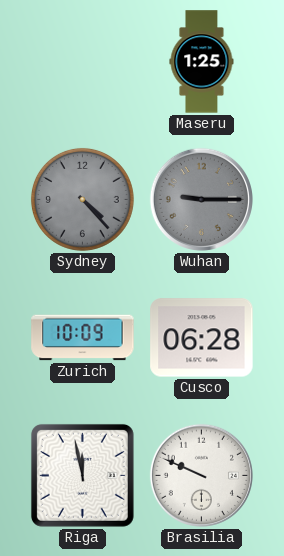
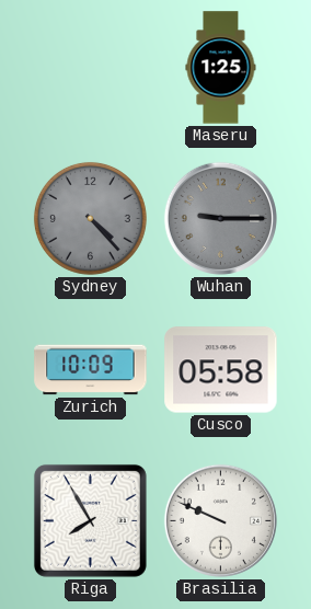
Cusco: 06:28 -> 05:58
Riga: 11:58 -> 7:55
